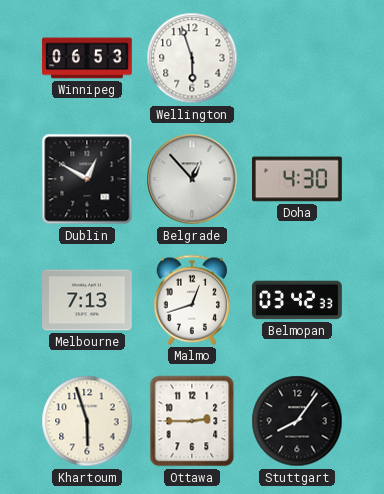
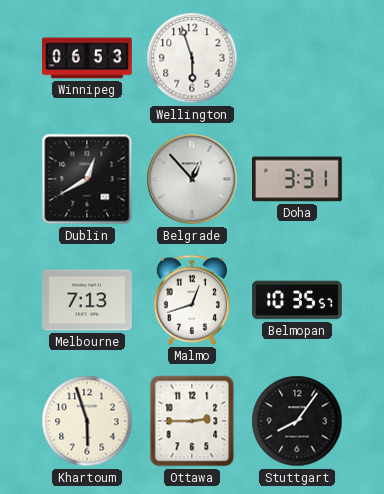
Dublin: 12:50 -> 12:40
Doha: 4:30 -> 3:31
Belmopan: 03:42 -> 10:35
